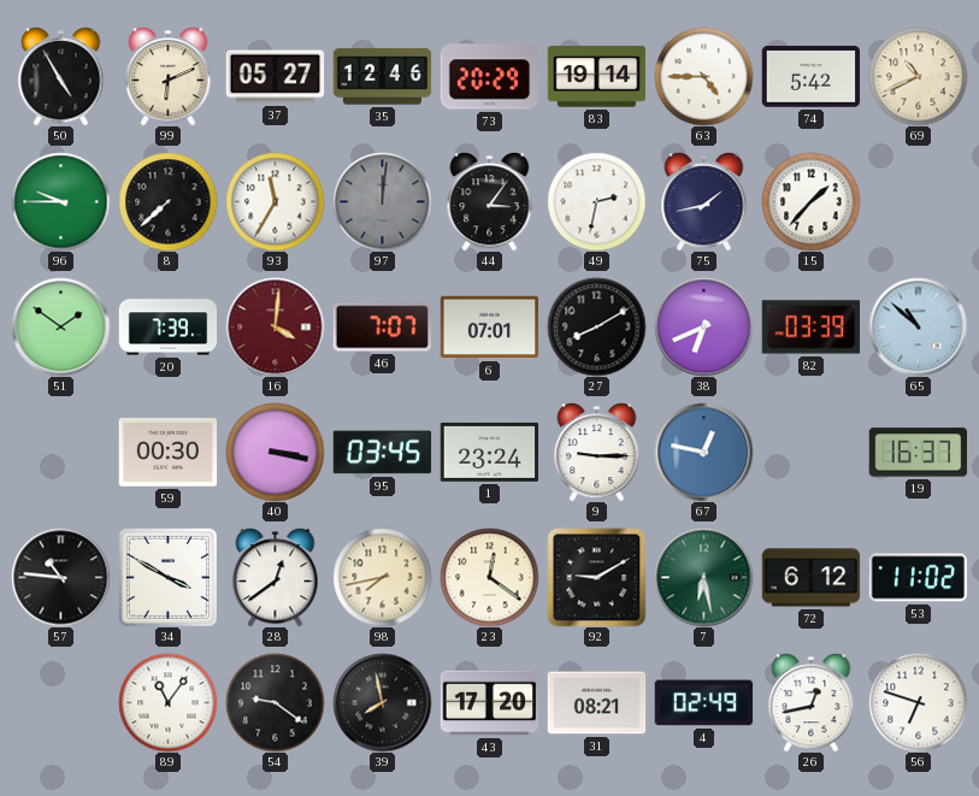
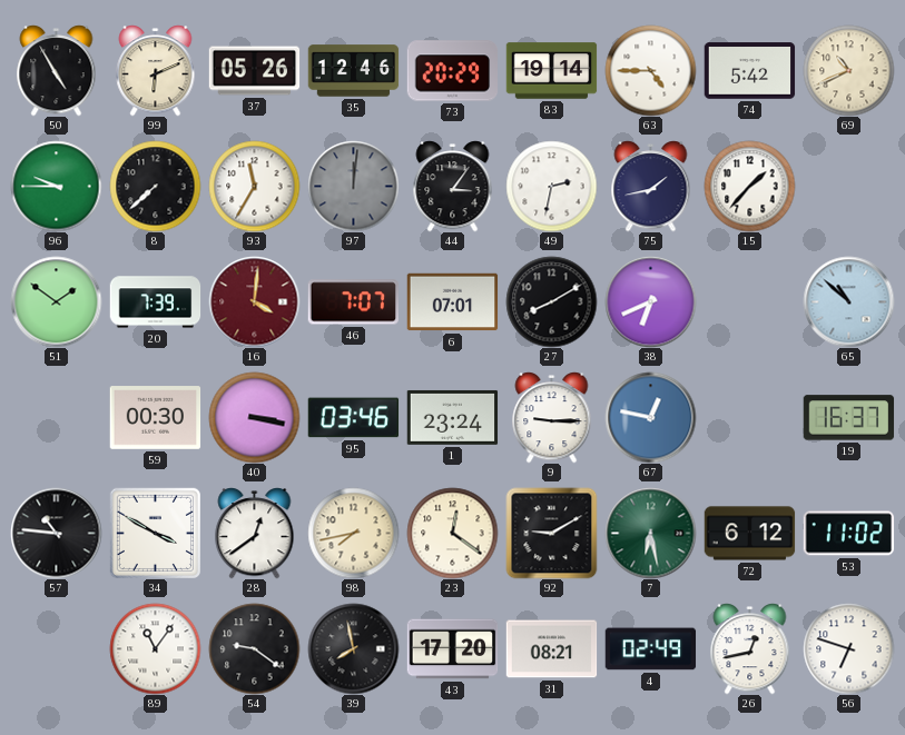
37: 05:27 -> 05:26
82: 03:39 -> none
95: 03:45 -> 03:46
